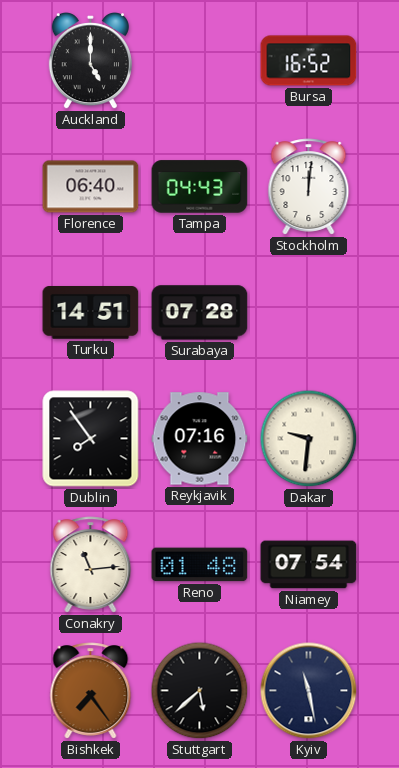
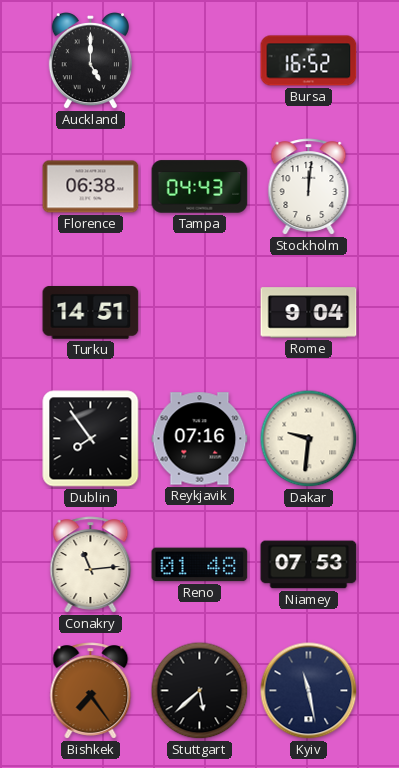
Florence: 06:40 -> 06:38
Surabaya: 07:28 -> none
Rome: none -> 9:04
Niamey: 07:54 -> 07:53
